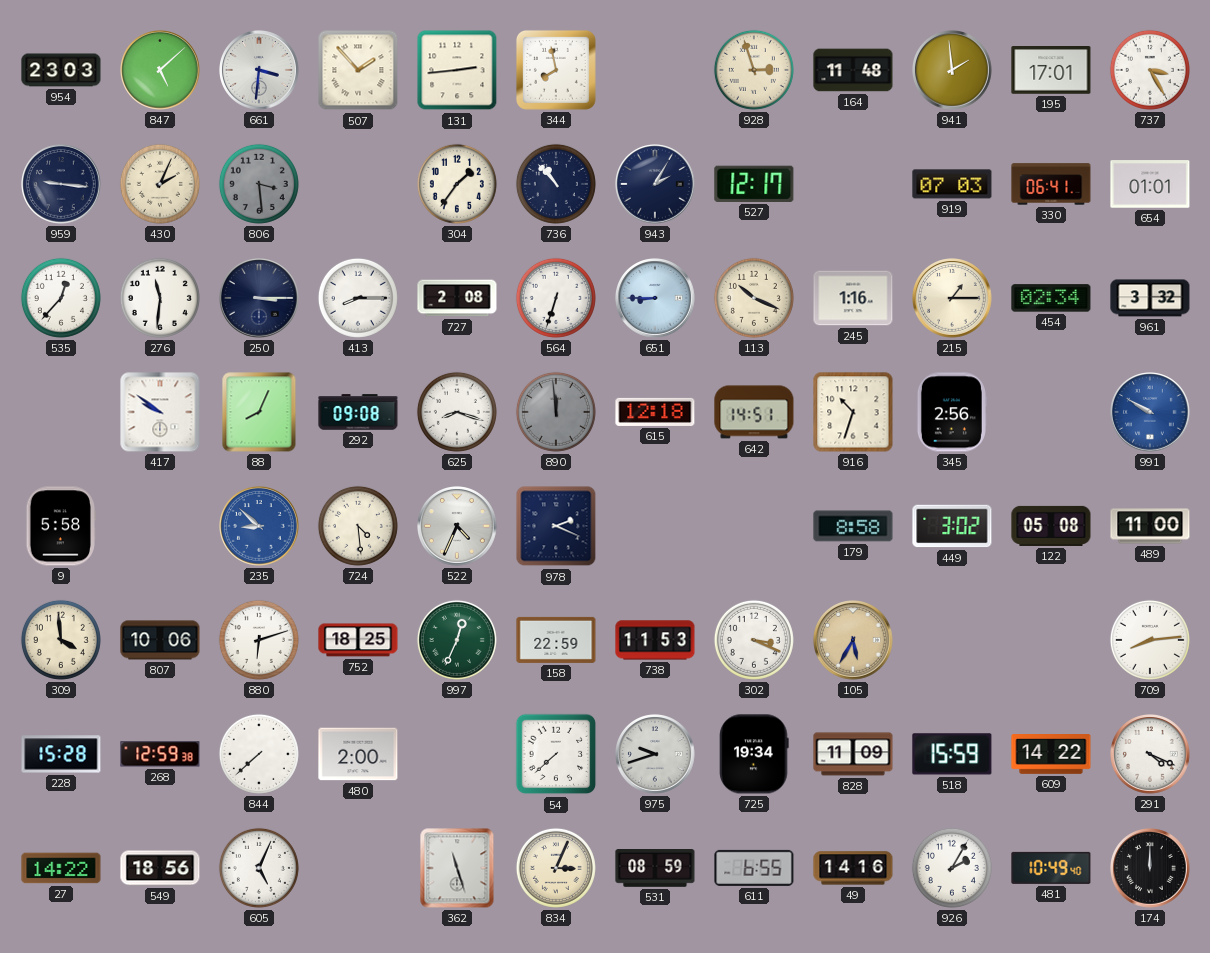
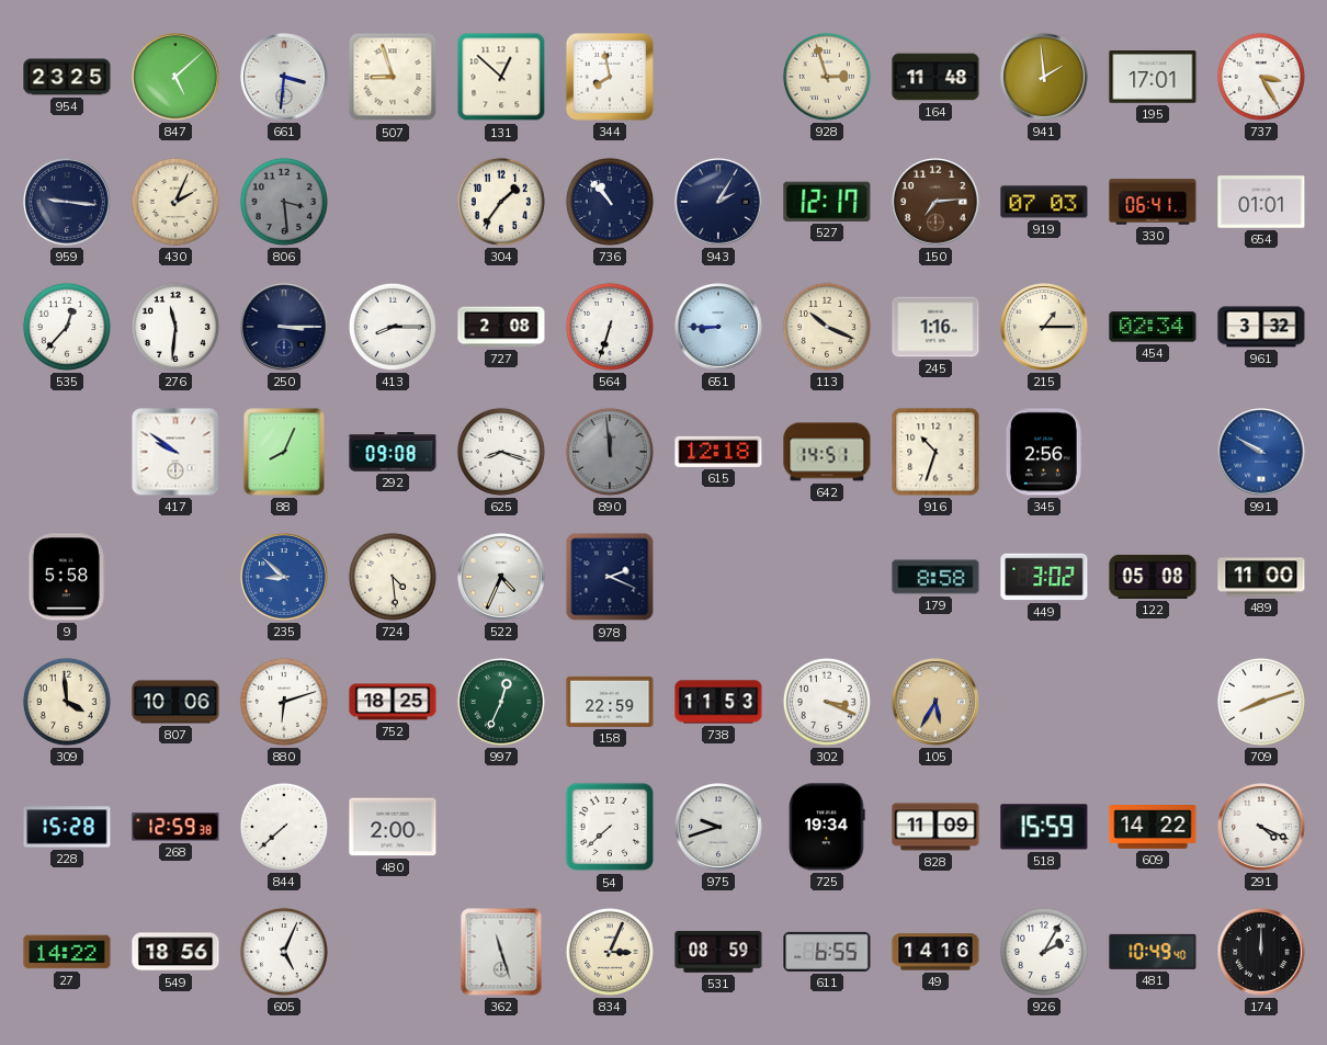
954: 23:03 -> 23:25
507: 1:53 -> 8:57
131: 2:44 -> 12:52
150: none -> 7:14
709: 8:14 -> 8:12
